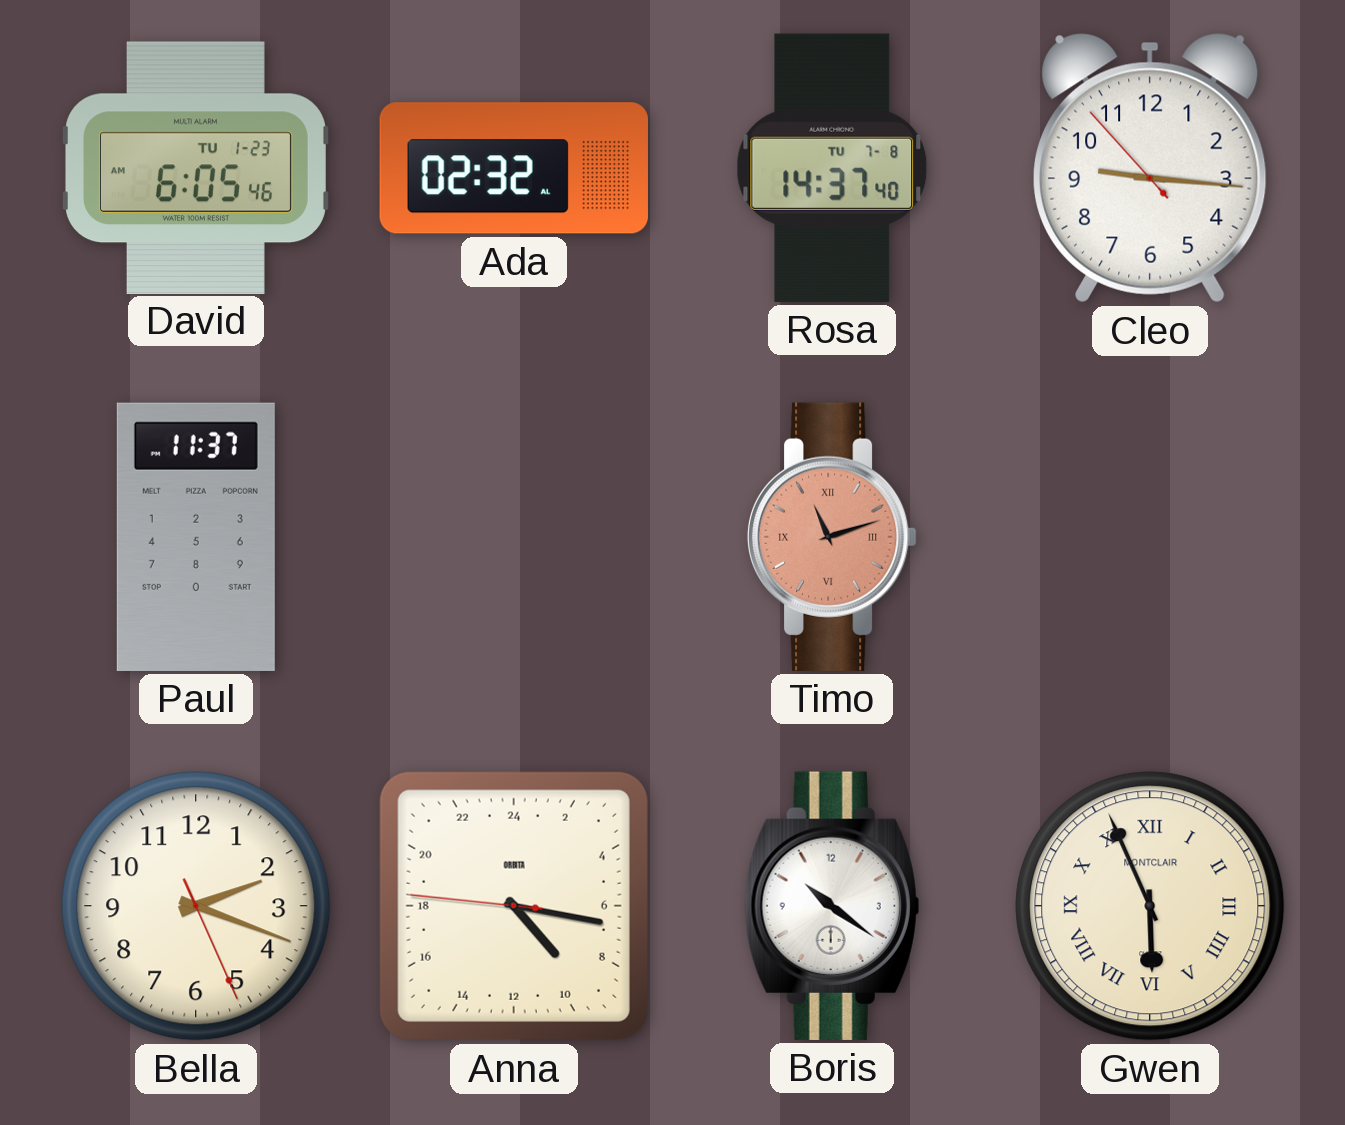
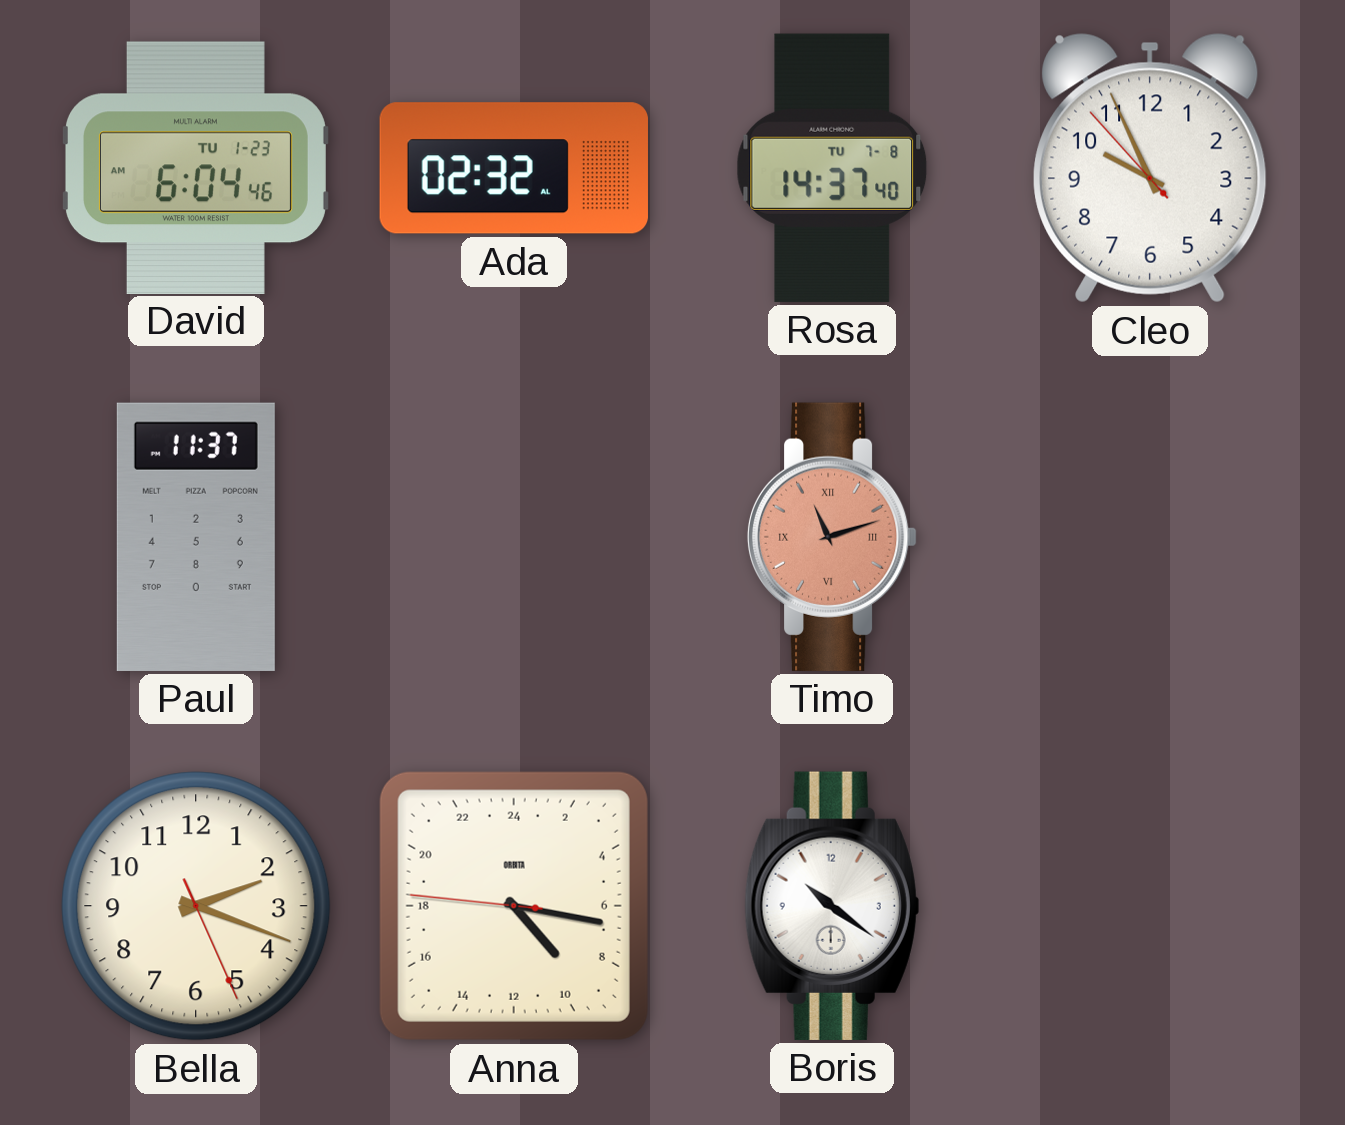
David: 6:05 -> 6:04
Cleo: 9:15 -> 9:55
Gwen: 5:56 -> none
